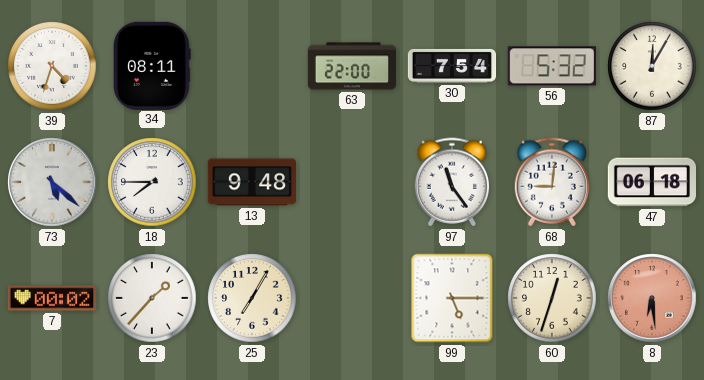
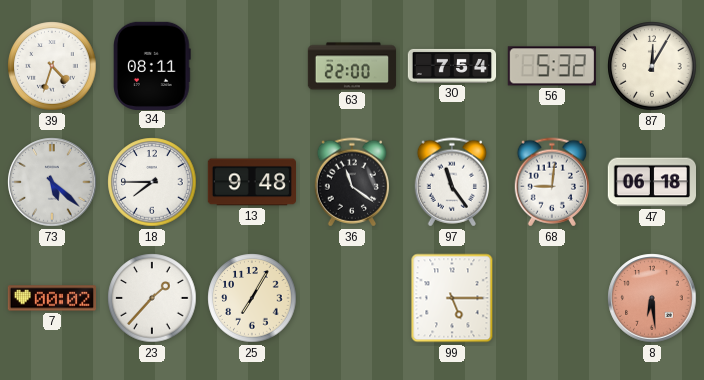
36: none -> 11:21
60: 12:33 -> none
